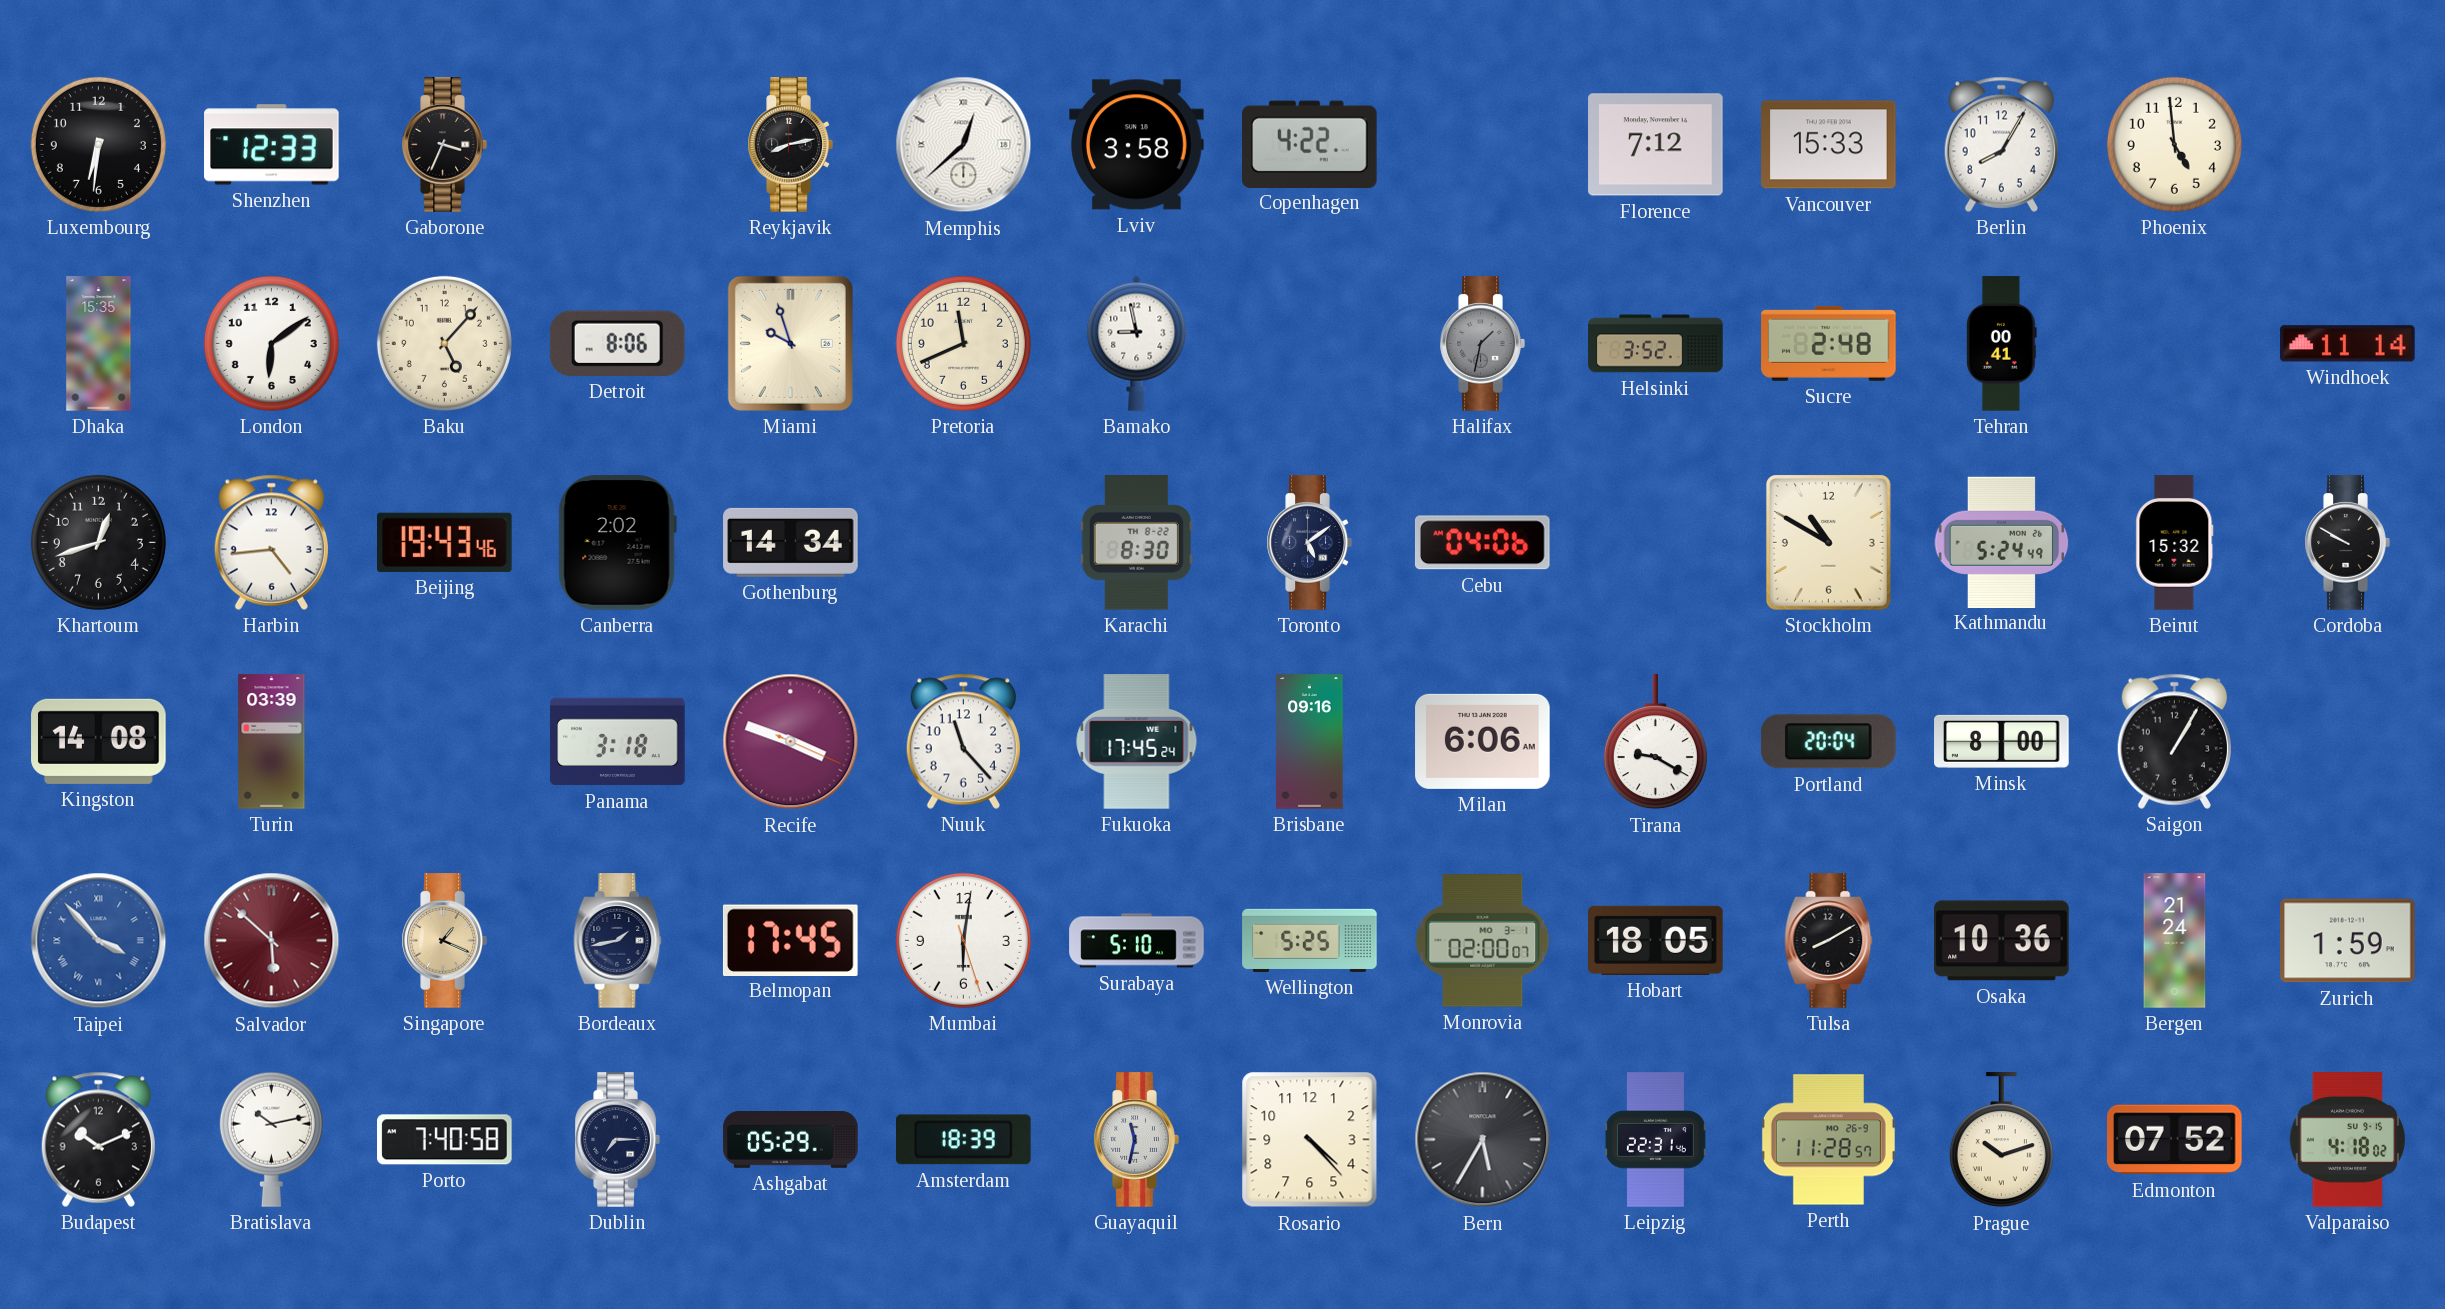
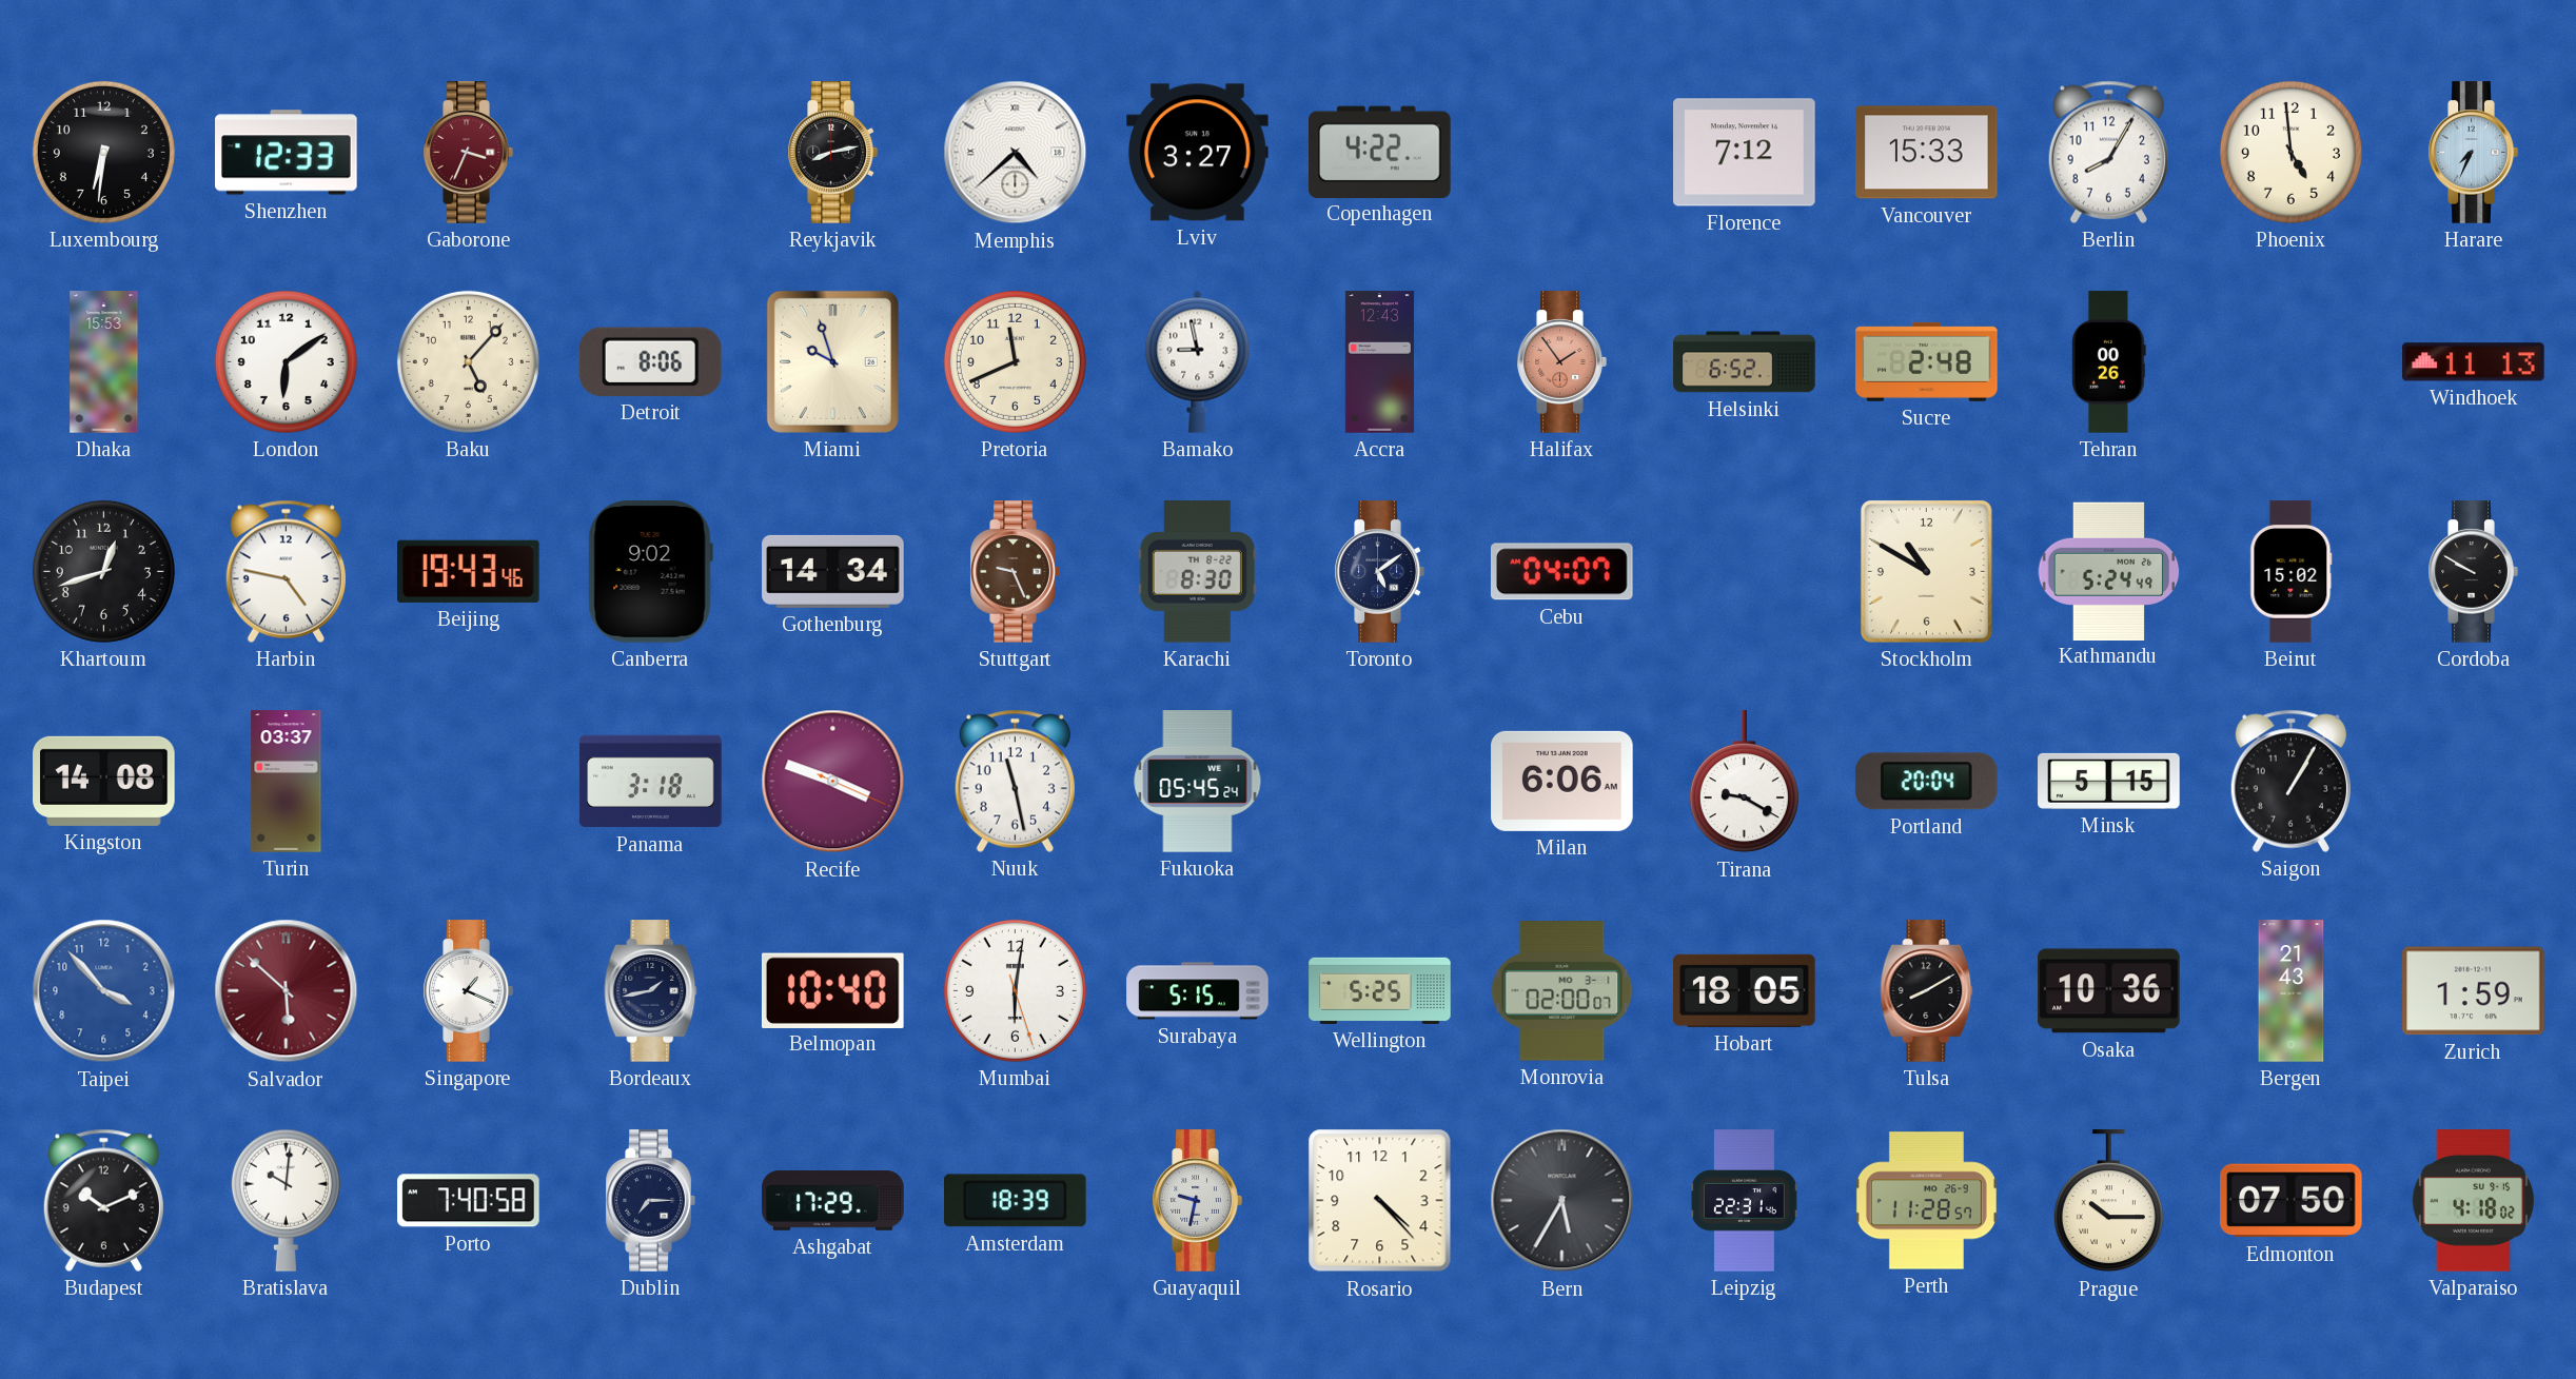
Gaborone dial: black -> burgundy
Memphis: 12:38 -> 4:38
Lviv: 3:58 -> 3:27
Harare: none -> 7:34
Dhaka: 15:35 -> 15:53
Accra: none -> 12:43
Halifax: 1:32 -> 1:54
Halifax dial: grey -> salmon
Helsinki: 3:52 -> 6:52
Tehran: 00:41 -> 00:26
Windhoek: 11:14 -> 11:13
Harbin: 4:44 -> 4:47
Canberra: 2:02 -> 9:02
Stuttgart: none -> 9:26
Cebu: 04:06 -> 04:07
Beirut: 15:32 -> 15:02
Turin: 03:39 -> 03:37
Nuuk: 11:23 -> 11:28
Fukuoka: 17:45 -> 05:45
Brisbane: 09:16 -> none
Minsk: 8:00 -> 5:15
Taipei numerals: Roman -> Arabic
Singapore dial: champagne -> white
Belmopan: 17:45 -> 10:40
Surabaya: 5:10 -> 5:15
Bergen: 21:24 -> 21:43
Bratislava: 10:13 -> 10:01
Ashgabat: 05:29 -> 17:29
Guayaquil: 11:32 -> 9:32
Prague: 10:12 -> 10:15
Edmonton: 07:52 -> 07:50
